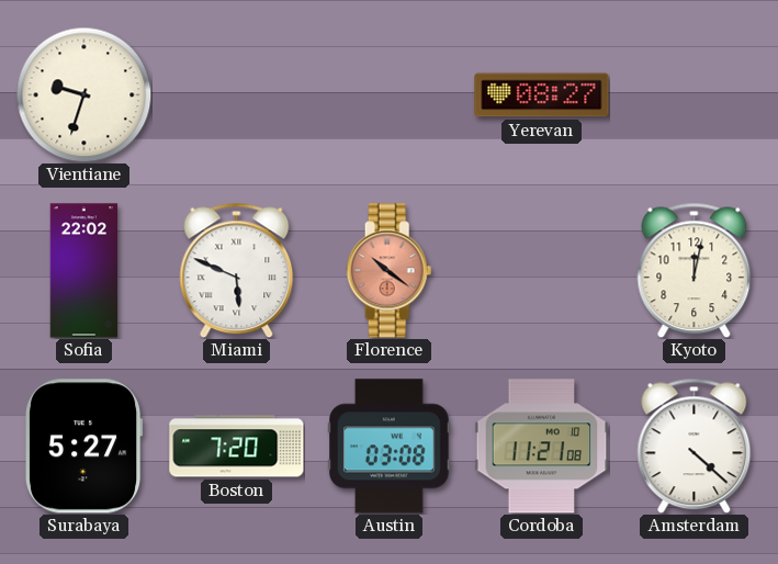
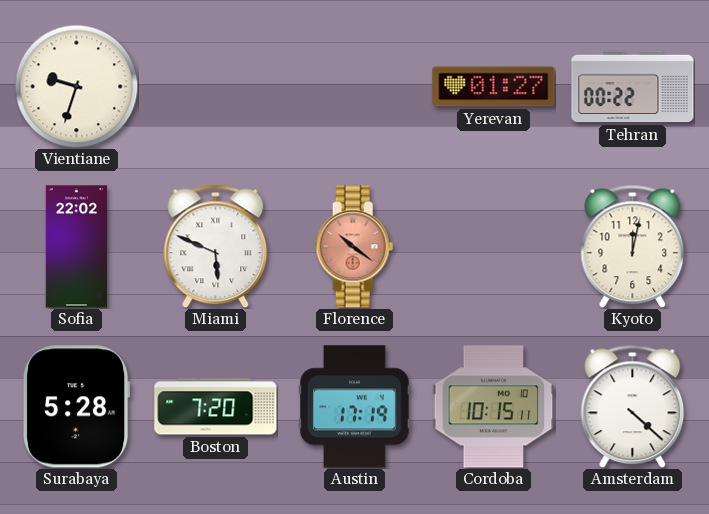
Yerevan: 08:27 -> 01:27
Tehran: none -> 00:22
Surabaya: 5:27 -> 5:28
Austin: 03:08 -> 17:19
Cordoba: 11:21 -> 10:15
